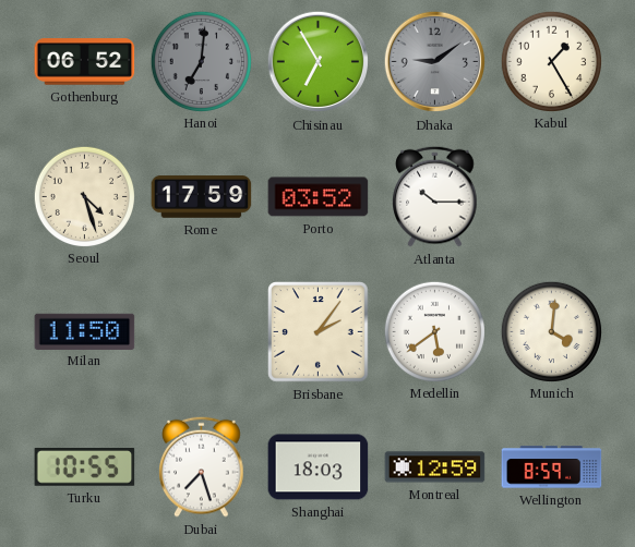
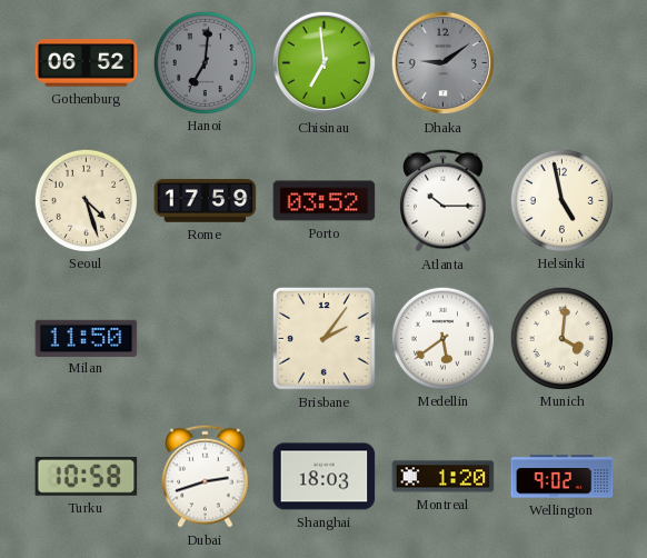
Chisinau: 6:55 -> 6:59
Kabul: 1:25 -> none
Helsinki: none -> 4:58
Turku: 10:55 -> 10:58
Dubai: 7:27 -> 2:42
Montreal: 12:59 -> 1:20
Wellington: 8:59 -> 9:02
